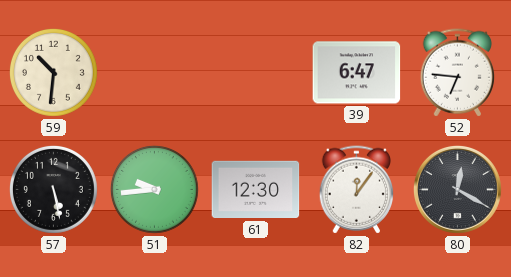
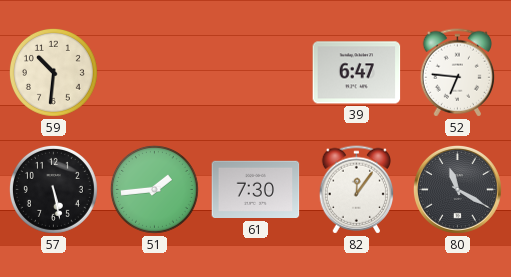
51: 9:44 -> 1:44
61: 12:30 -> 7:30
80: 12:20 -> 11:20
